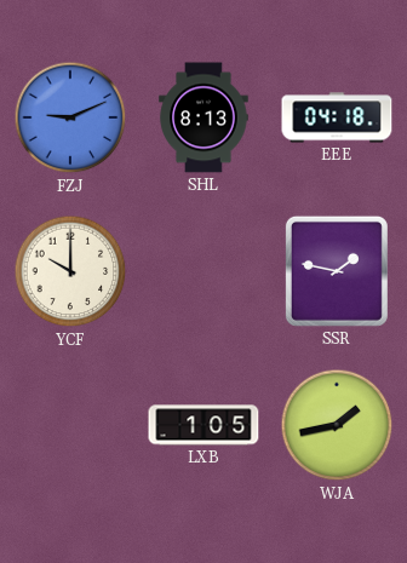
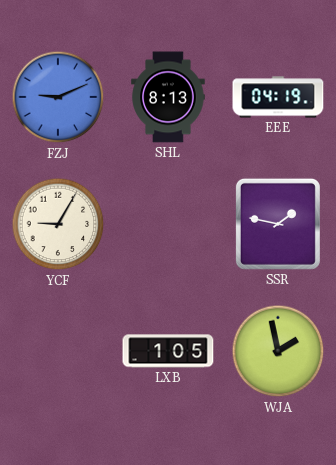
EEE: 04:18 -> 04:19
YCF: 10:00 -> 9:05
WJA: 1:43 -> 1:58
